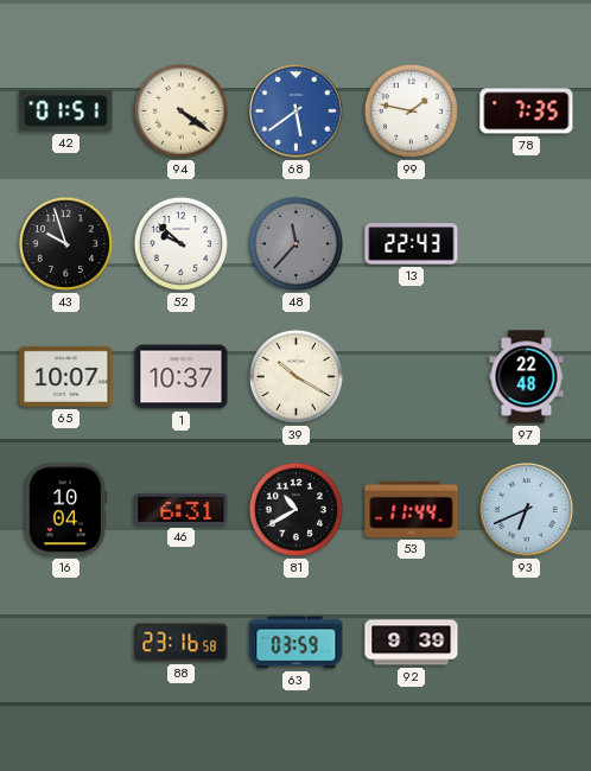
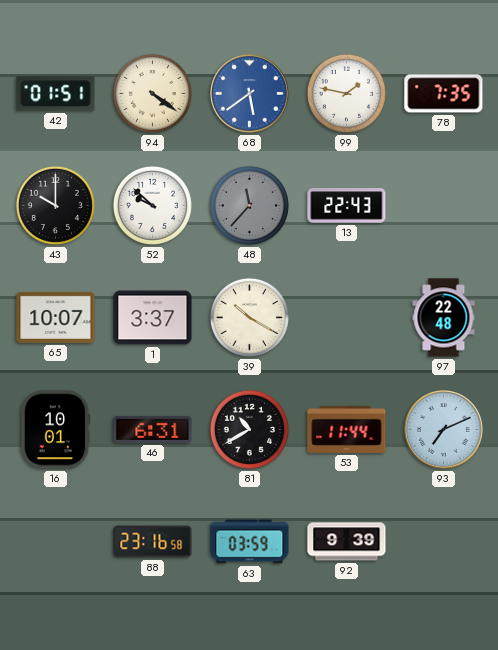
43: 9:57 -> 10:00
1: 10:37 -> 3:37
16: 10:04 -> 10:01
93: 6:41 -> 7:11
